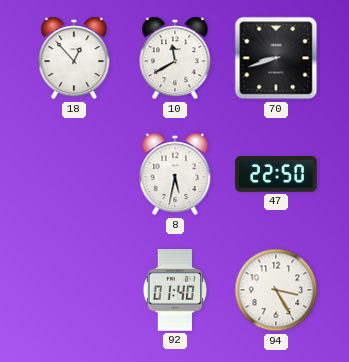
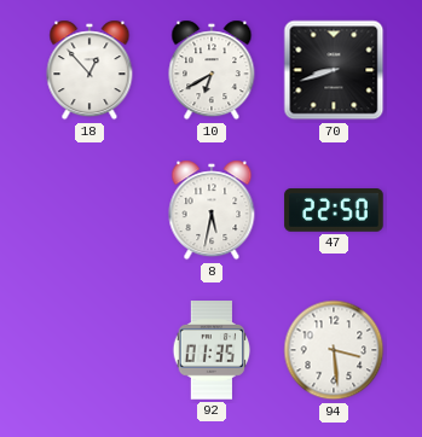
10: 11:40 -> 6:40
92: 01:40 -> 01:35
94: 3:25 -> 3:29
